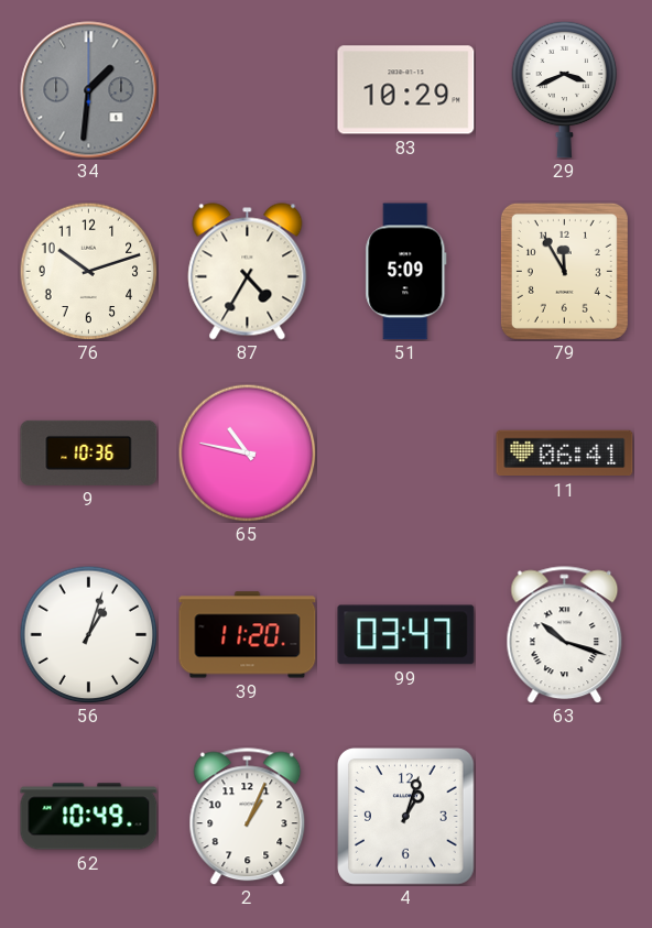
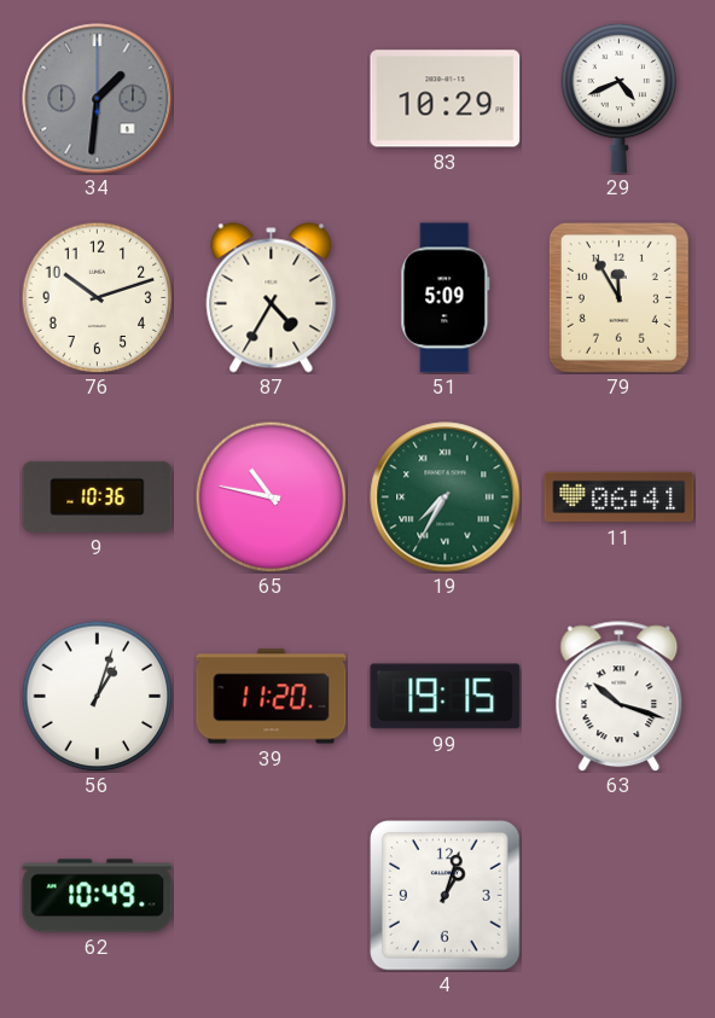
29: 3:41 -> 4:41
19: none -> 7:35
99: 03:47 -> 19:15
2: 1:04 -> none
